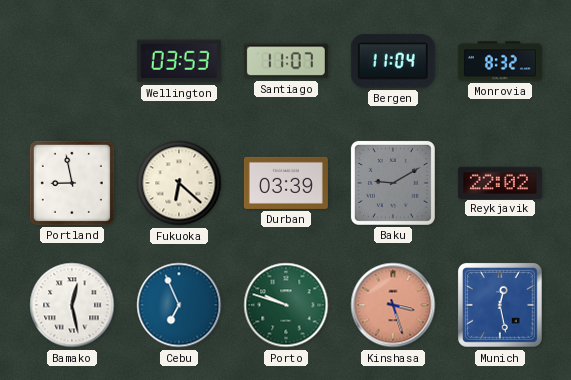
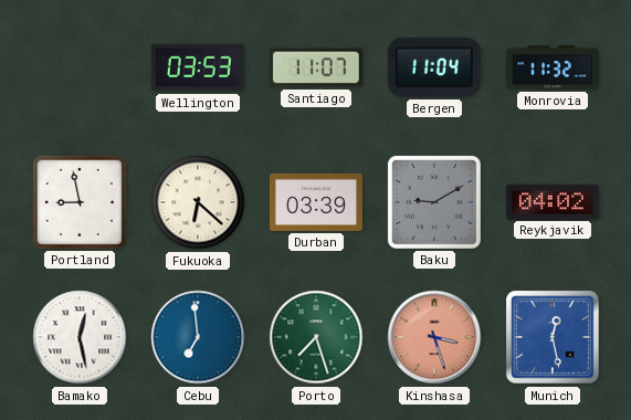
Monrovia: 8:32 -> 11:32
Reykjavik: 22:02 -> 04:02
Cebu: 6:56 -> 6:59
Porto: 9:48 -> 7:27
